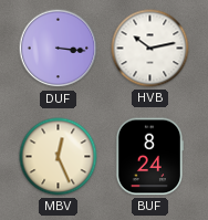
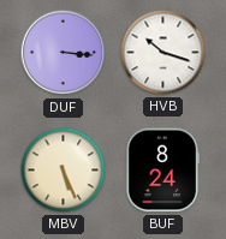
HVB: 10:13 -> 10:18
MBV: 12:26 -> 5:26
